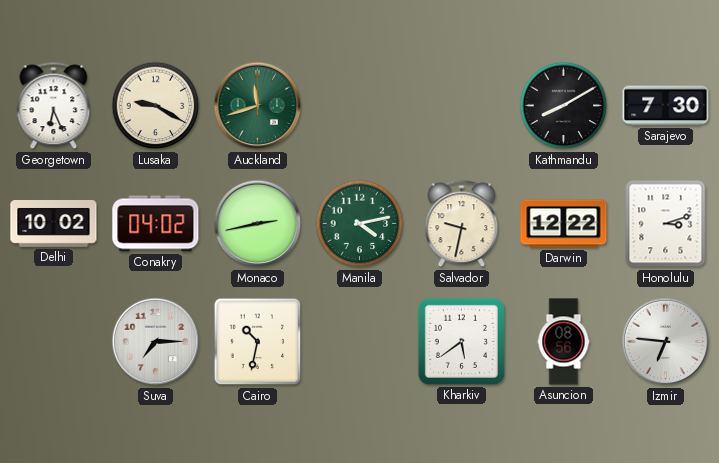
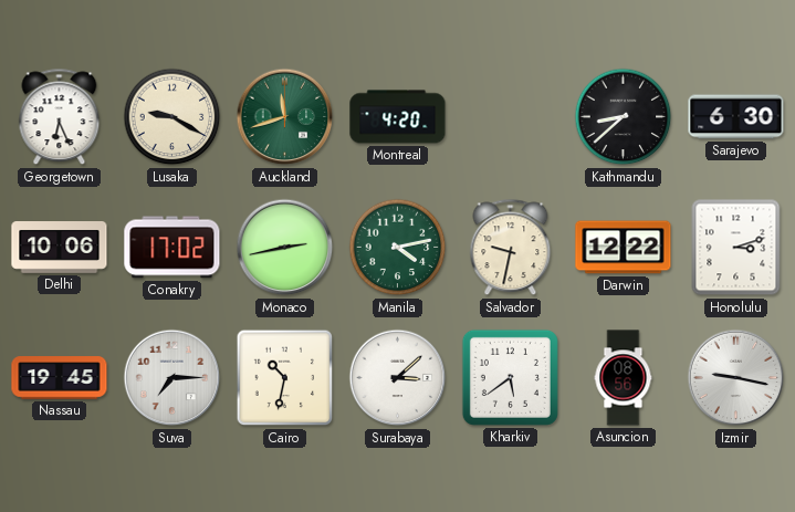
Montreal: none -> 4:20
Kathmandu: 8:10 -> 8:38
Sarajevo: 7:30 -> 6:30
Delhi: 10:02 -> 10:06
Conakry: 04:02 -> 17:02
Nassau: none -> 19:45
Surabaya: none -> 3:08
Izmir: 6:46 -> 9:17
